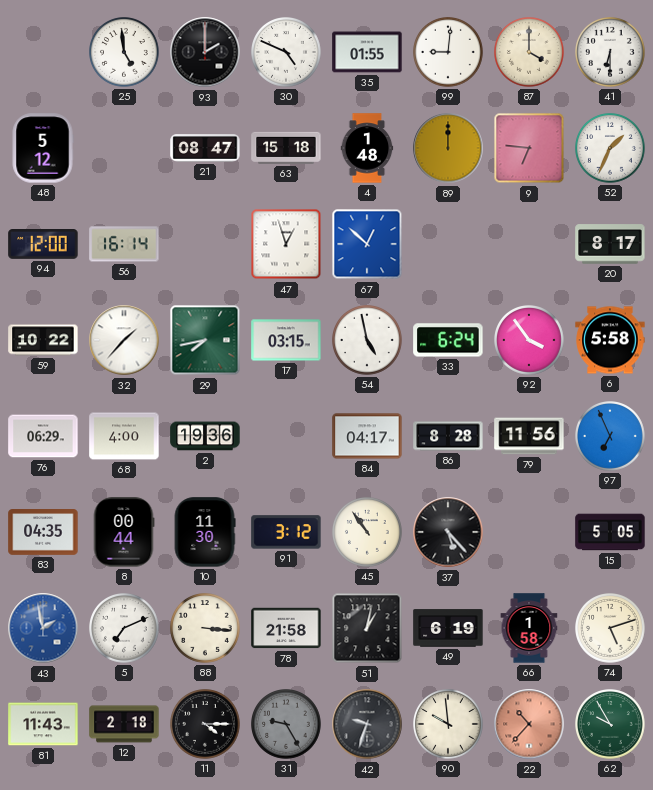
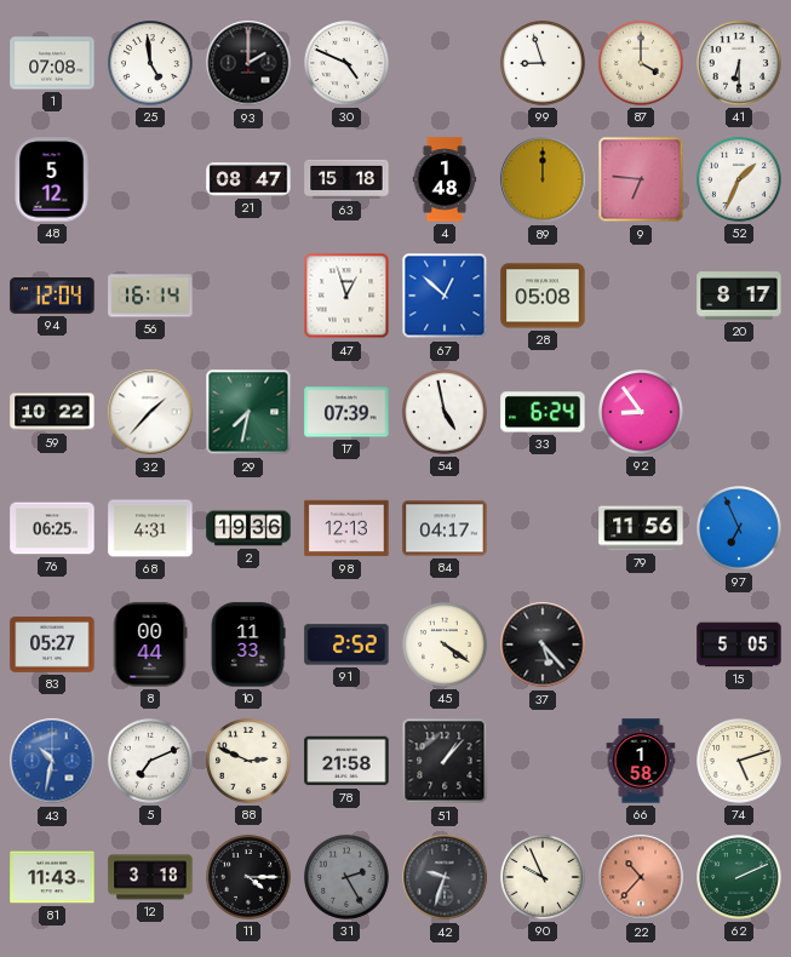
1: none -> 07:08
35: 01:55 -> none
99: 9:01 -> 8:57
94: 12:00 -> 12:04
28: none -> 05:08
29: 7:43 -> 7:32
17: 03:15 -> 07:39
92: 3:54 -> 8:54
6: 5:58 -> none
76: 06:29 -> 06:25
68: 4:00 -> 4:31
98: none -> 12:13
86: 8:28 -> none
83: 04:35 -> 05:27
10: 11:30 -> 11:33
91: 3:12 -> 2:52
45: 10:54 -> 4:21
43: 1:58 -> 10:32
88: 3:16 -> 2:49
51: 1:02 -> 1:07
49: 6:19 -> none
12: 2:18 -> 3:18
31: 9:25 -> 2:25
90: 9:59 -> 9:56
62: 9:55 -> 2:11
